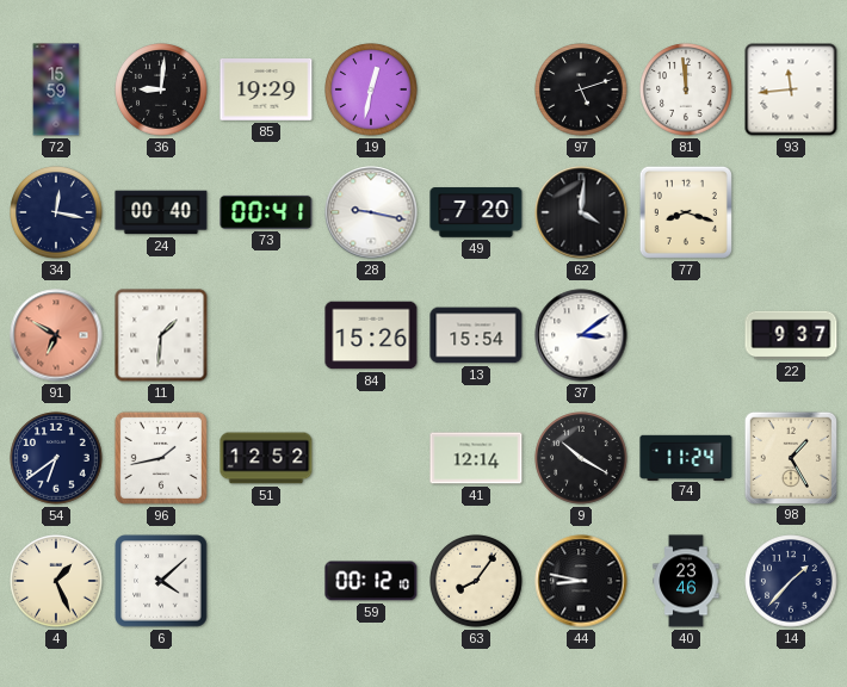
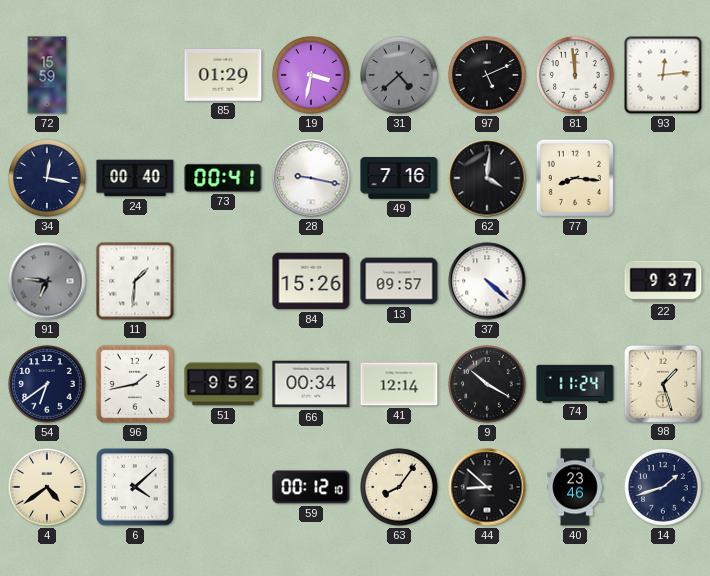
36: 9:01 -> none
85: 19:29 -> 01:29
19: 12:32 -> 3:32
31: none -> 4:38
97: 5:12 -> 5:11
93: 11:44 -> 12:14
49: 7:20 -> 7:16
77: 8:18 -> 8:16
91: 6:50 -> 6:46
91 dial: salmon -> grey
13: 15:54 -> 09:57
37: 3:09 -> 4:22
51: 12:52 -> 9:52
66: none -> 00:34
98: 1:25 -> 1:27
4: 1:26 -> 4:39
44: 8:47 -> 8:52
14: 1:37 -> 1:42
